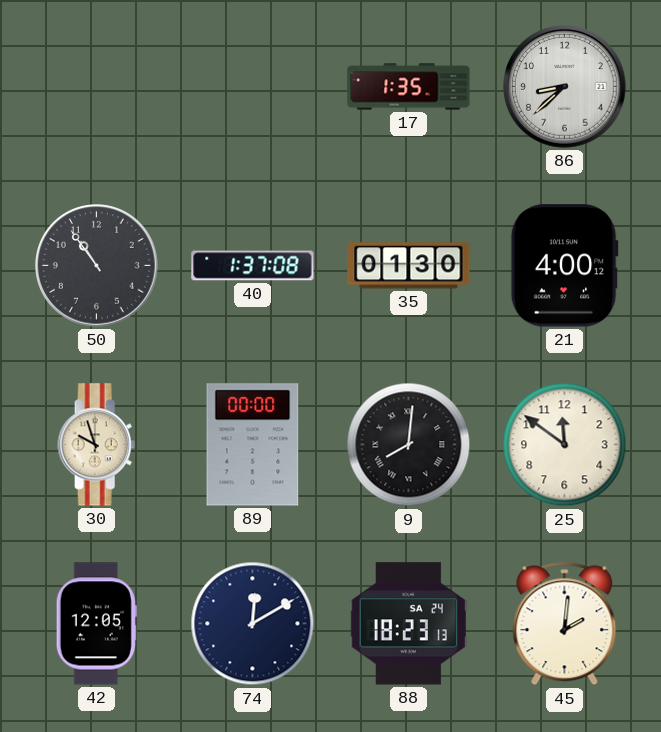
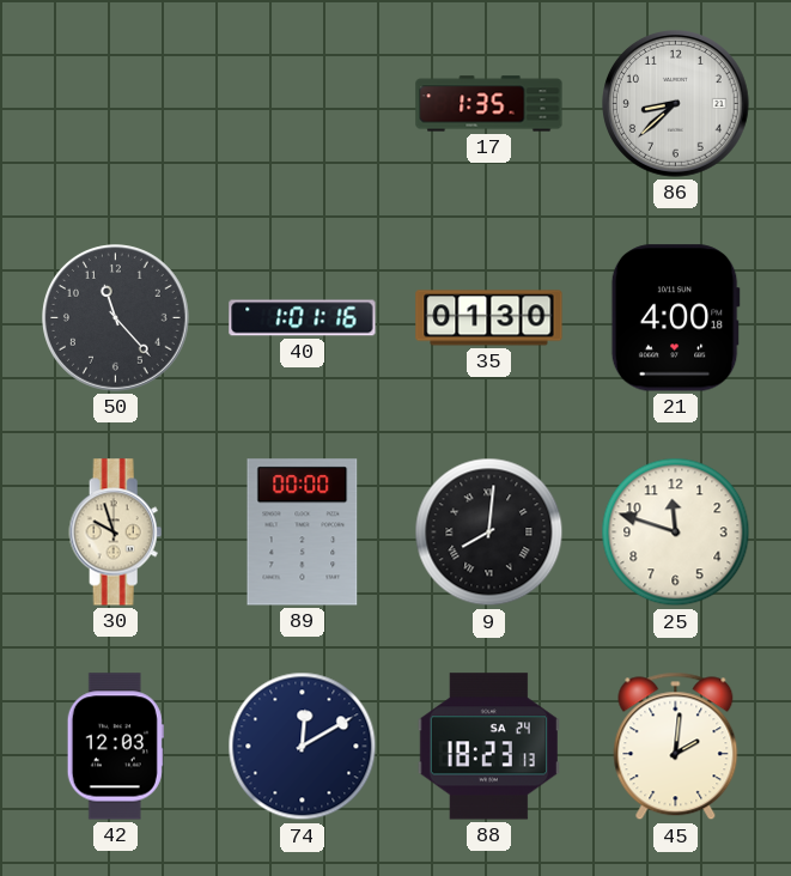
50: 10:54 -> 11:23
40: 1:37 -> 1:01
21: 4:00:12 -> 4:00:18
25: 11:51 -> 11:48
42: 12:05 -> 12:03
